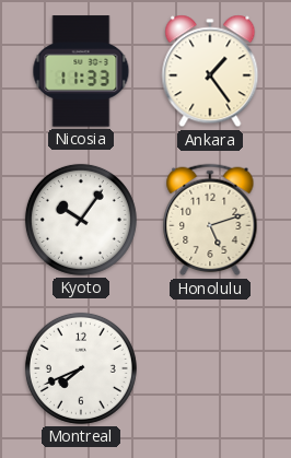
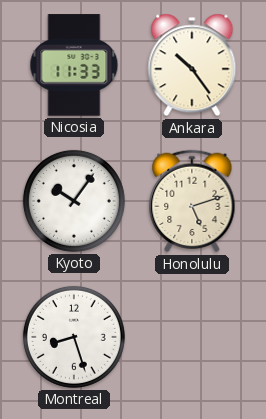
Ankara: 1:24 -> 10:24
Montreal: 7:41 -> 8:27
